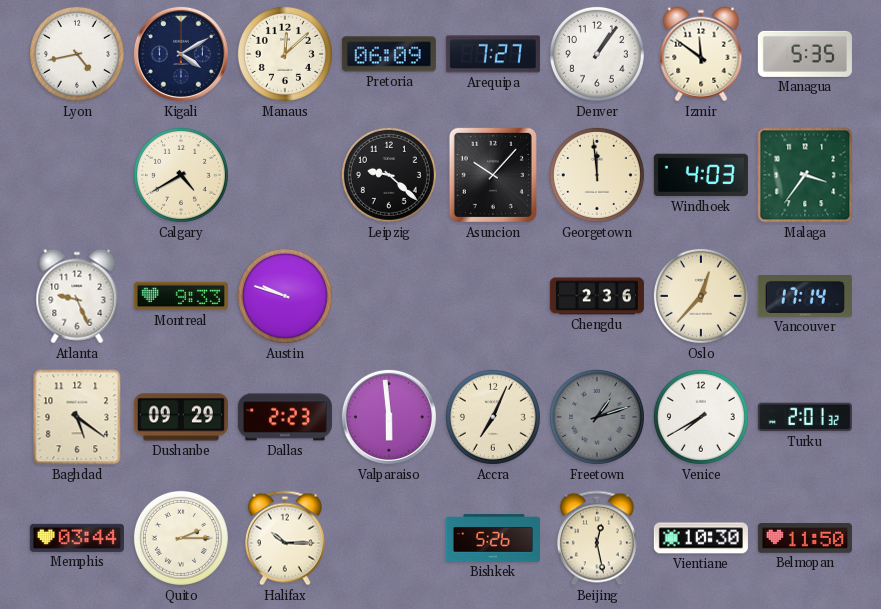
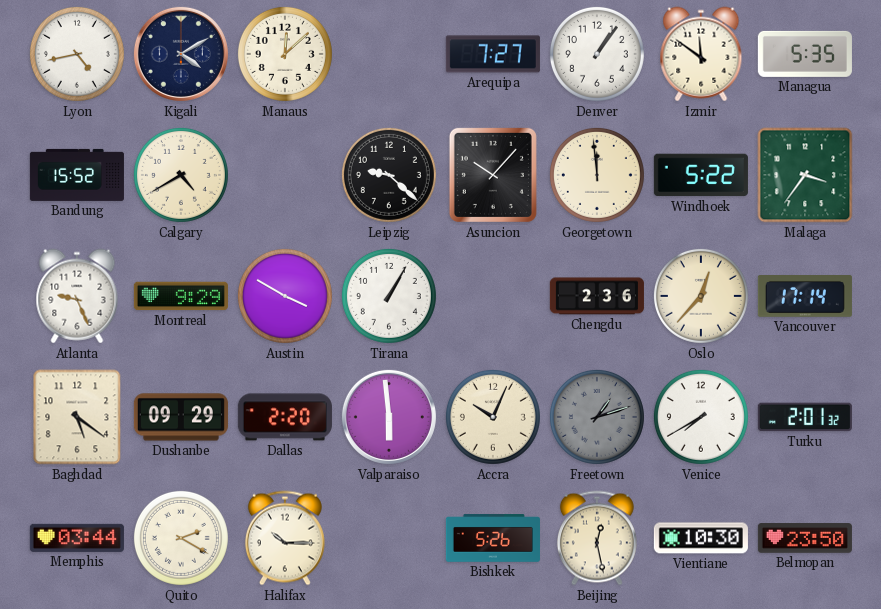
Pretoria: 06:09 -> none
Bandung: none -> 15:52
Windhoek: 4:03 -> 5:22
Montreal: 9:33 -> 9:29
Austin: 9:48 -> 3:50
Tirana: none -> 1:05
Dallas: 2:23 -> 2:20
Accra: 7:04 -> 10:04
Quito: 2:15 -> 2:20
Belmopan: 11:50 -> 23:50
